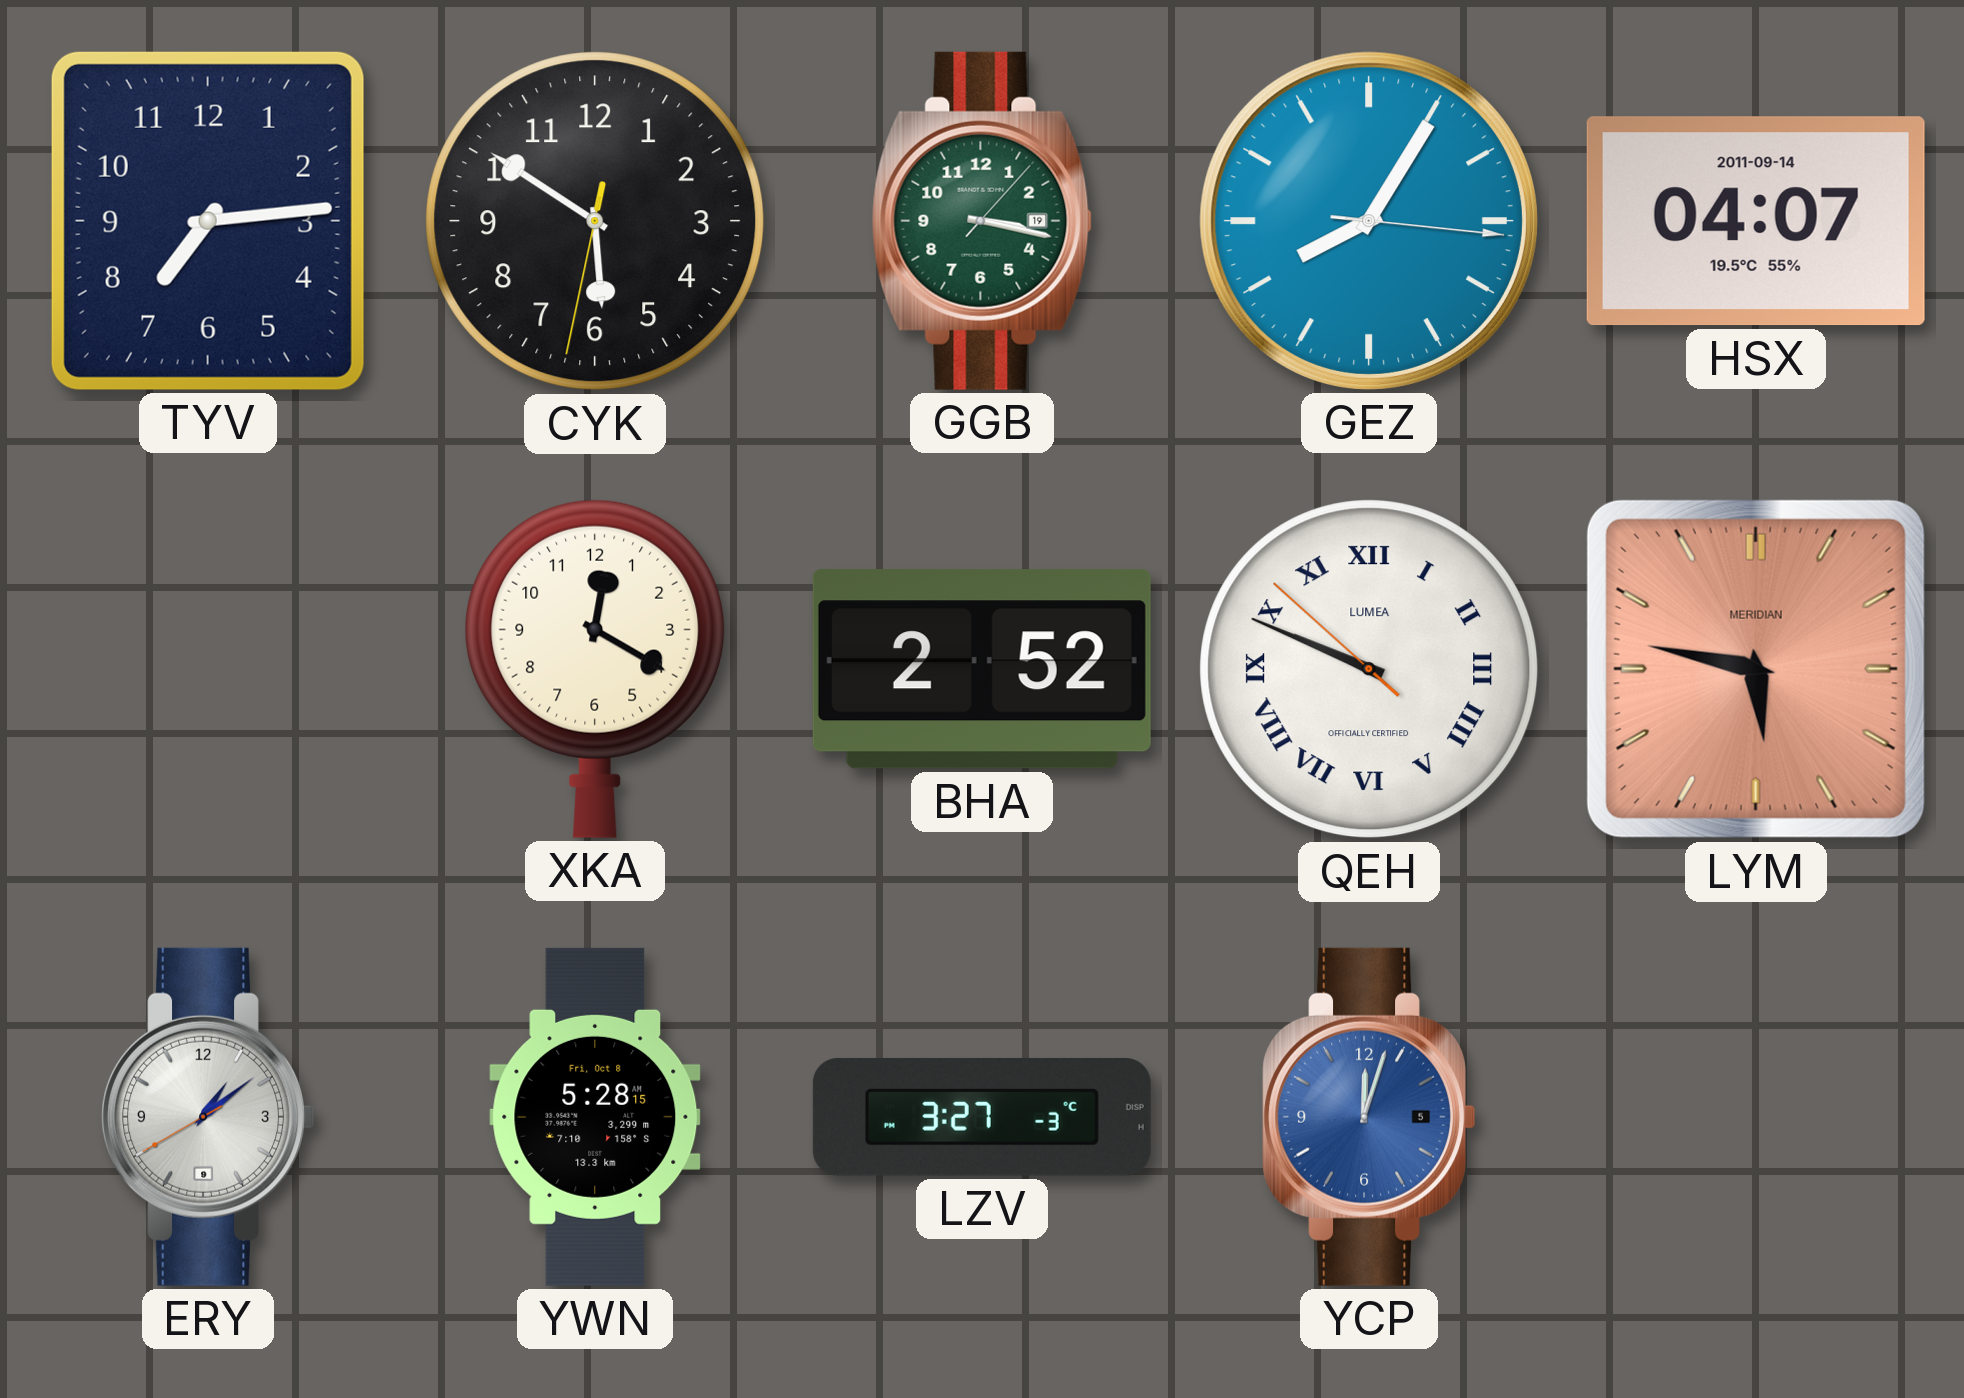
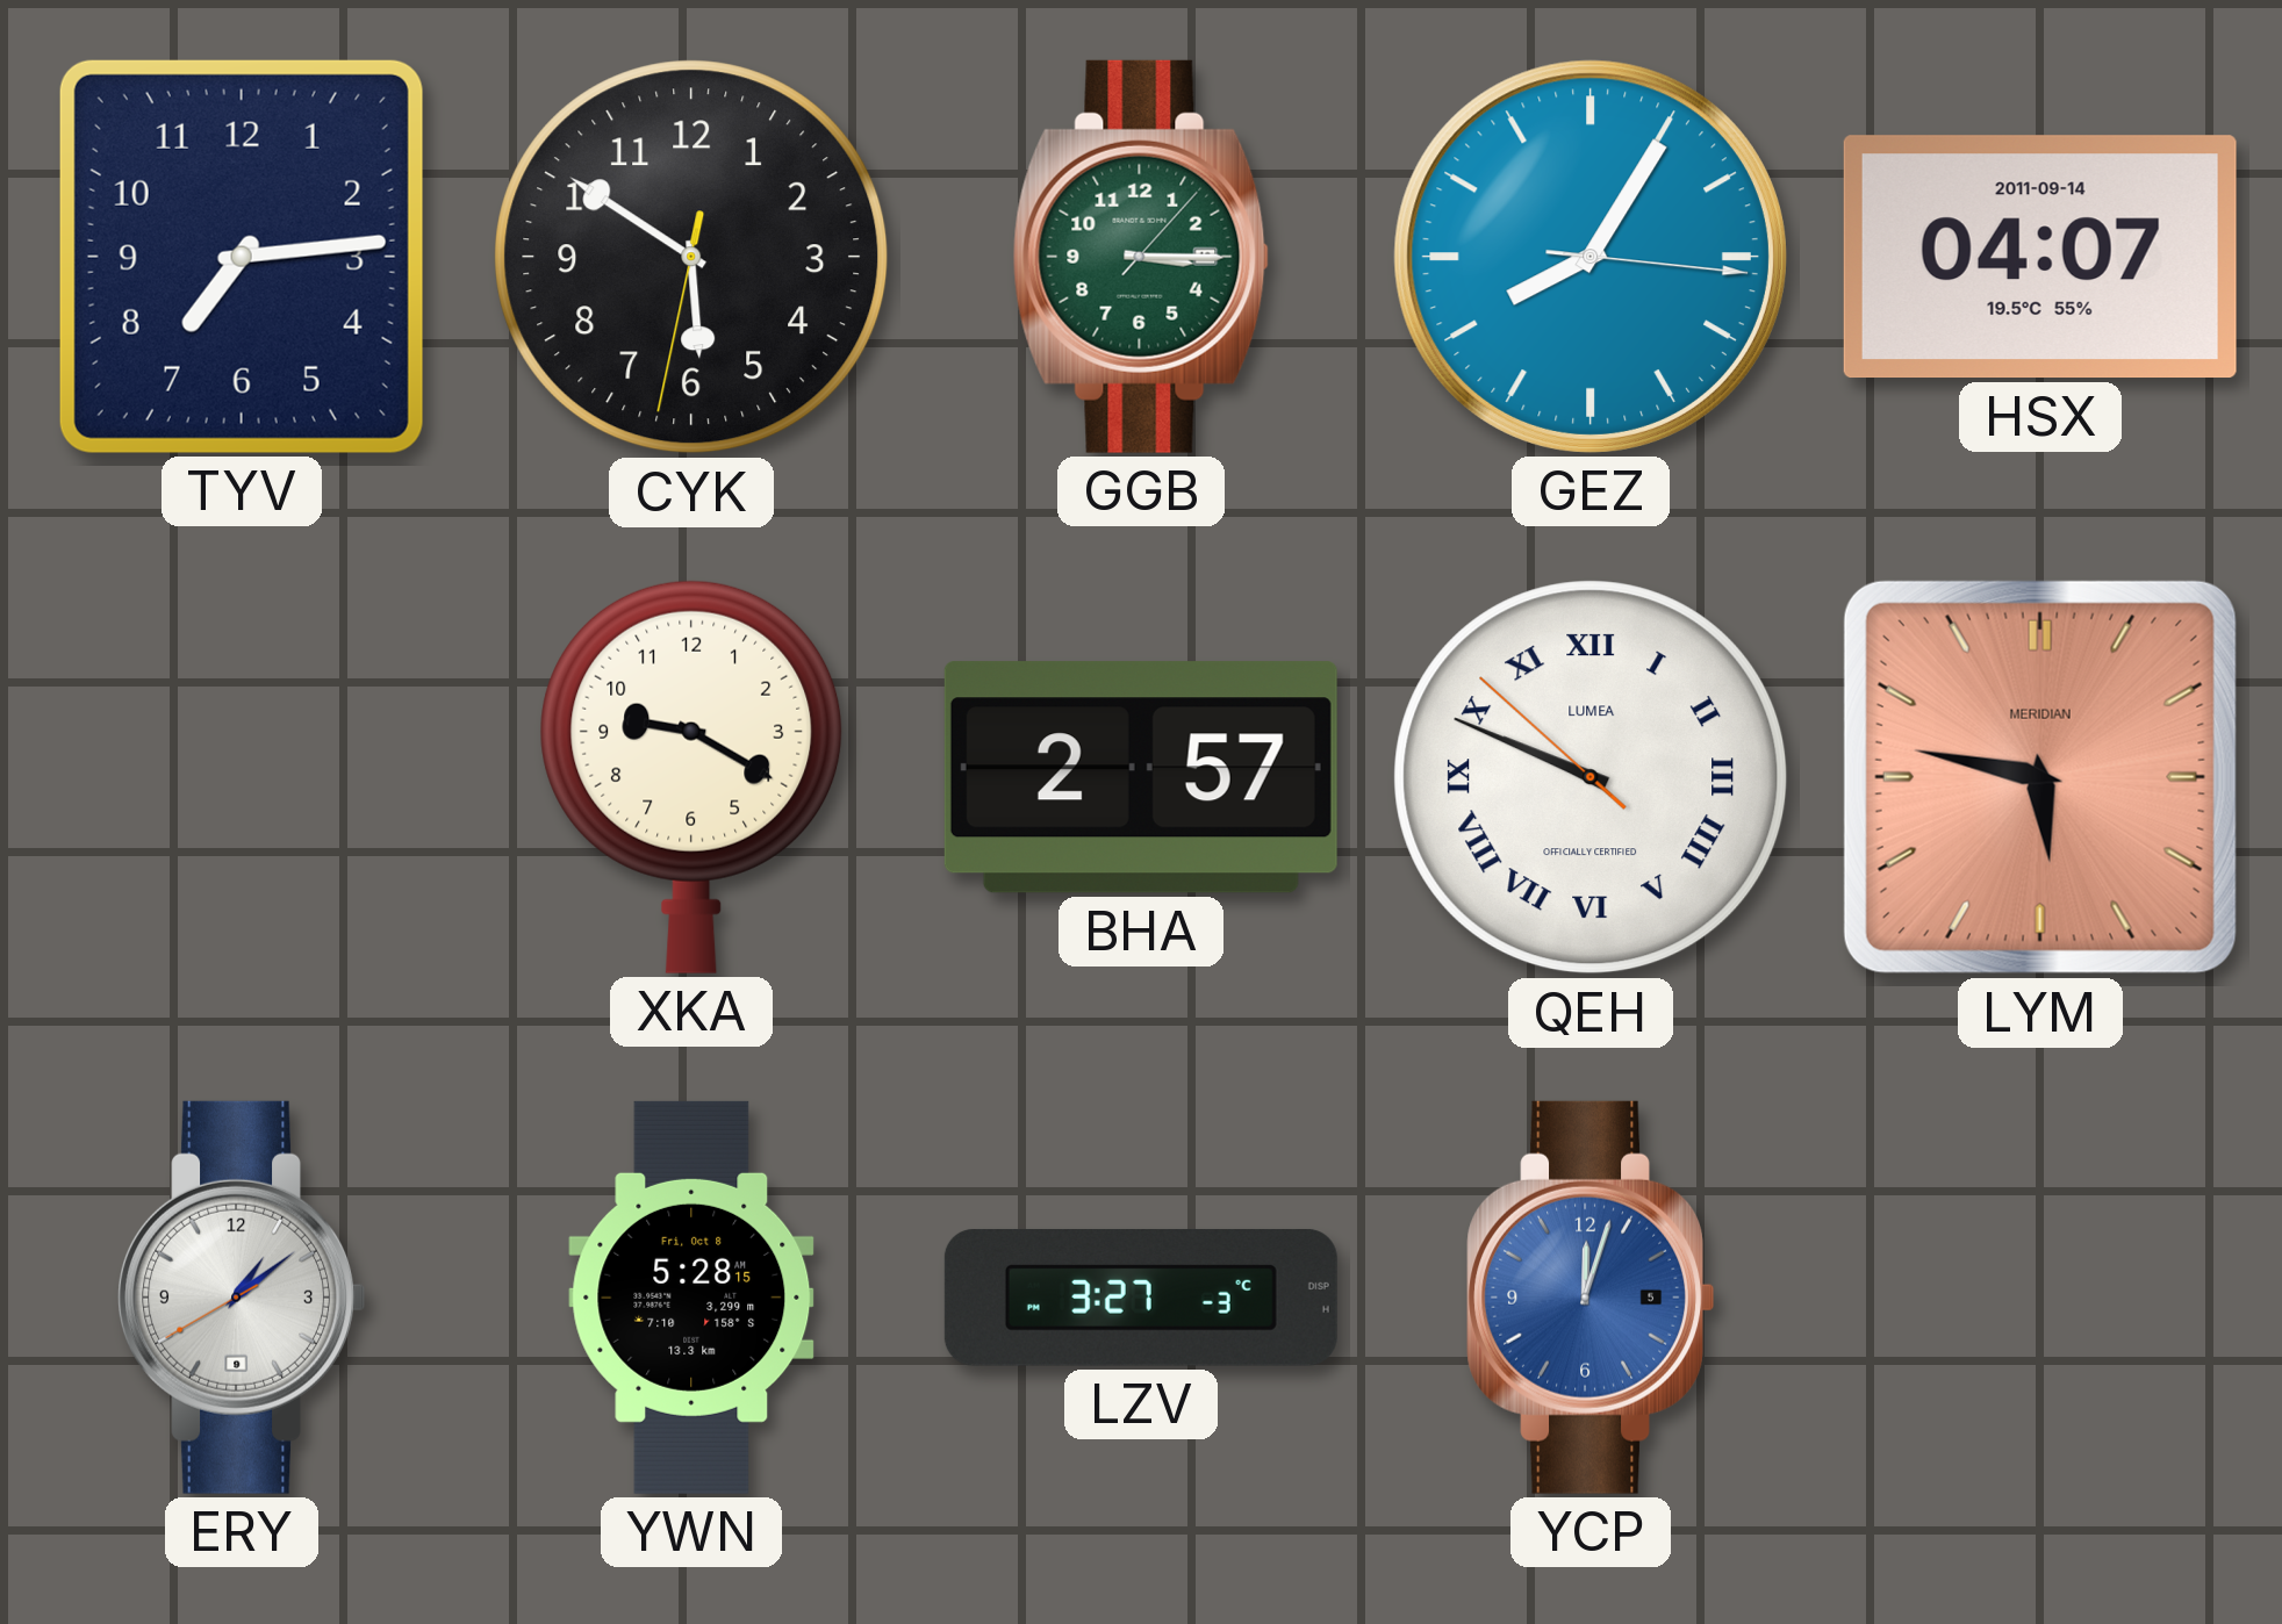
GGB: 3:17 -> 3:15
XKA: 12:20 -> 9:20
BHA: 2:52 -> 2:57
